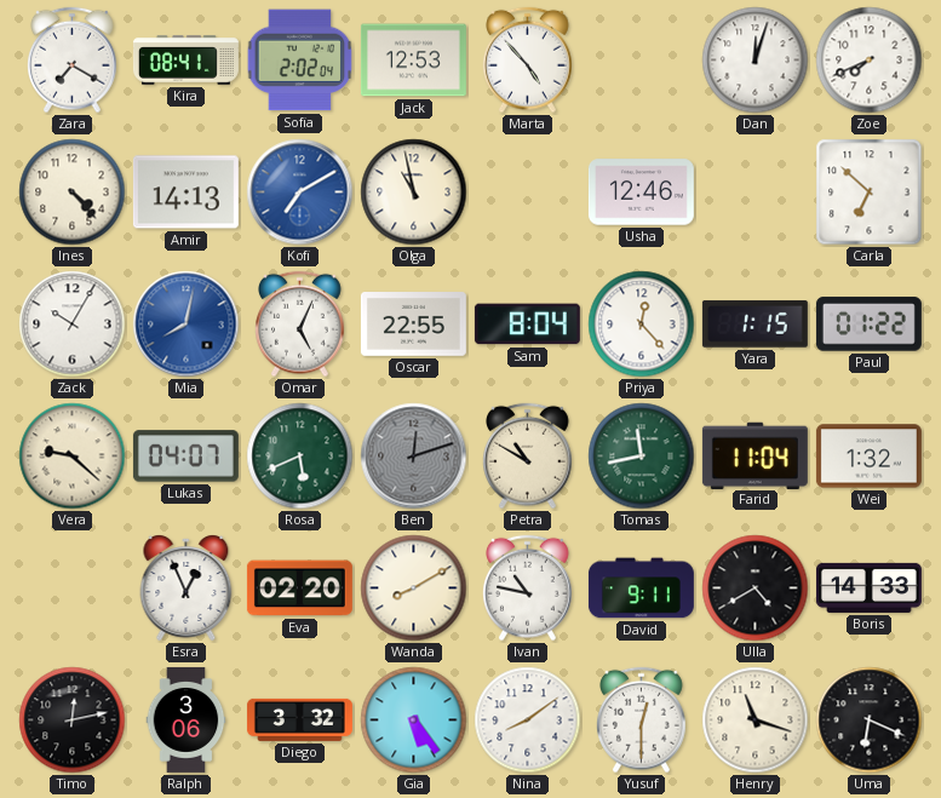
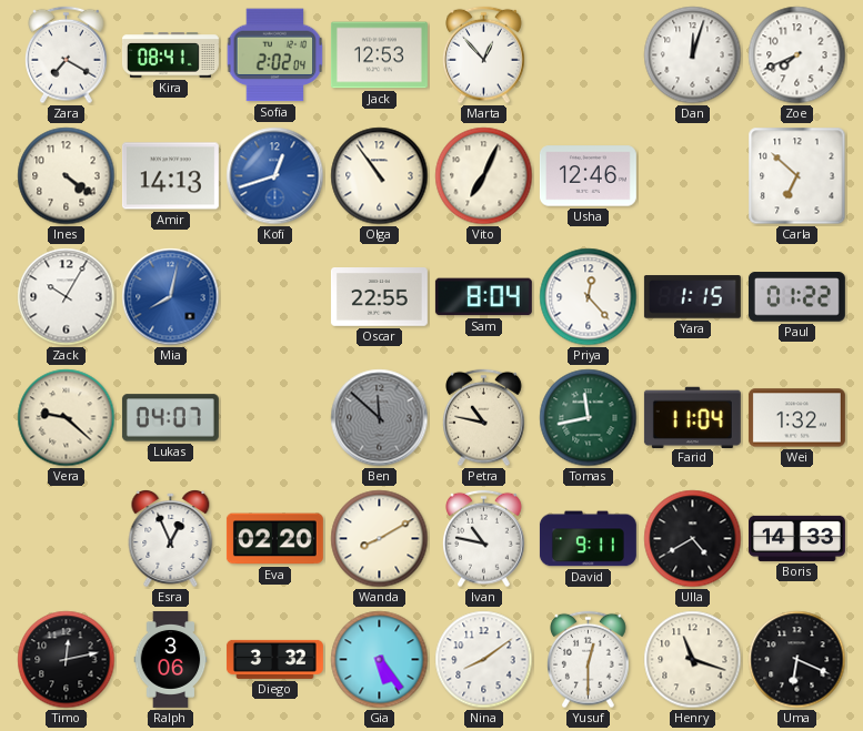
Marta: 4:53 -> 12:53
Ines: 4:23 -> 4:21
Kofi: 7:10 -> 12:42
Olga: 10:58 -> 10:54
Vito: none -> 7:04
Omar: 5:04 -> none
Rosa: 5:41 -> none
Ben: 12:12 -> 11:52
Petra: 10:50 -> 10:47
